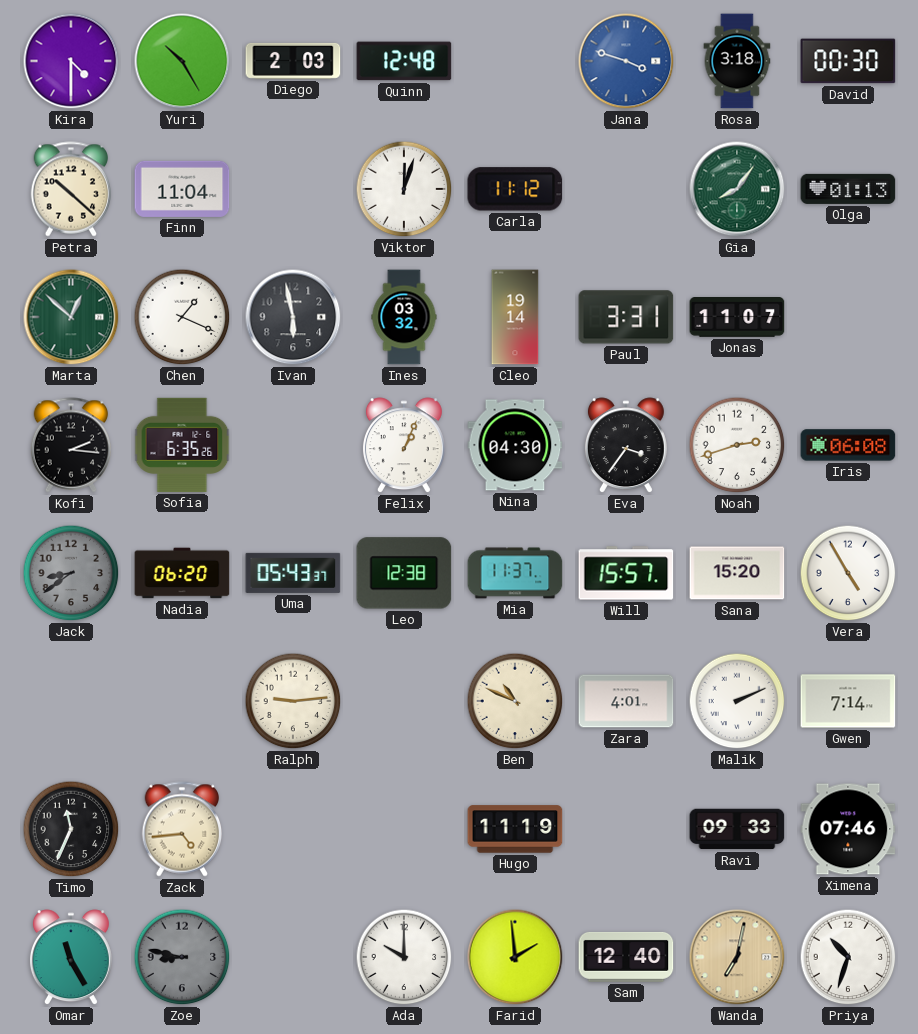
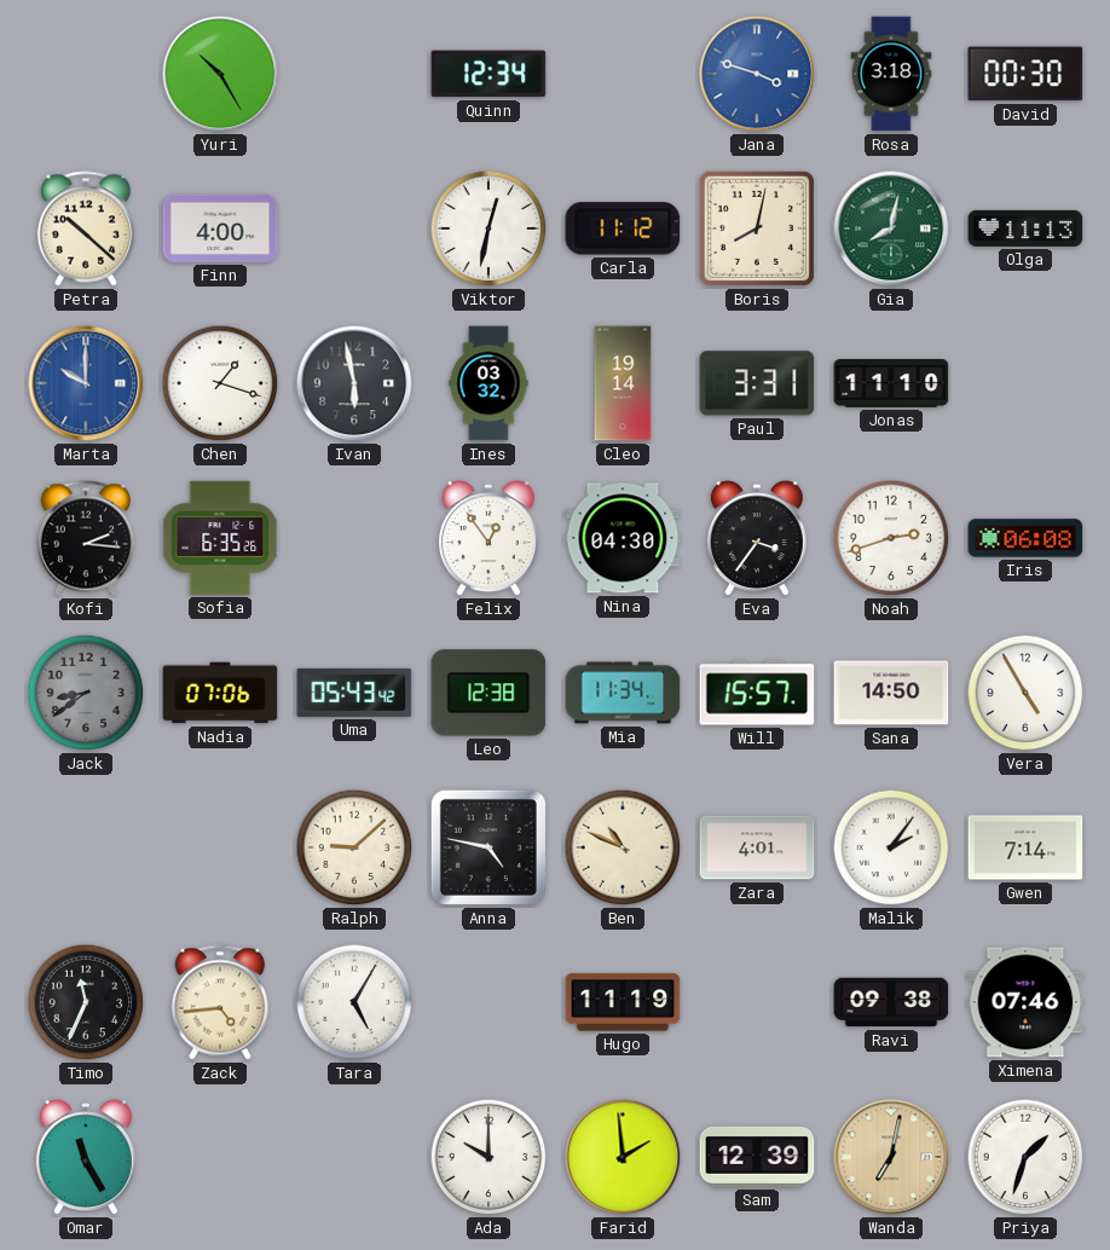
Kira: 4:30 -> none
Diego: 2:03 -> none
Quinn: 12:48 -> 12:34
Finn: 11:04 -> 4:00
Viktor: 12:03 -> 12:32
Boris: none -> 8:02
Gia: 8:06 -> 8:02
Olga: 01:13 -> 11:13
Marta: 12:52 -> 10:00
Marta dial: green -> blue
Chen: 1:19 -> 1:18
Jonas: 11:07 -> 11:10
Felix: 1:04 -> 12:54
Nadia: 06:20 -> 07:06
Uma: 05:43:37 -> 05:43:42
Mia: 11:37 -> 11:34
Sana: 15:20 -> 14:50
Ralph: 9:14 -> 9:08
Anna: none -> 4:47
Malik: 2:11 -> 2:06
Tara: none -> 5:05
Ravi: 09:33 -> 09:38
Zoe: 8:47 -> none
Sam: 12:40 -> 12:39
Priya: 10:33 -> 1:33
